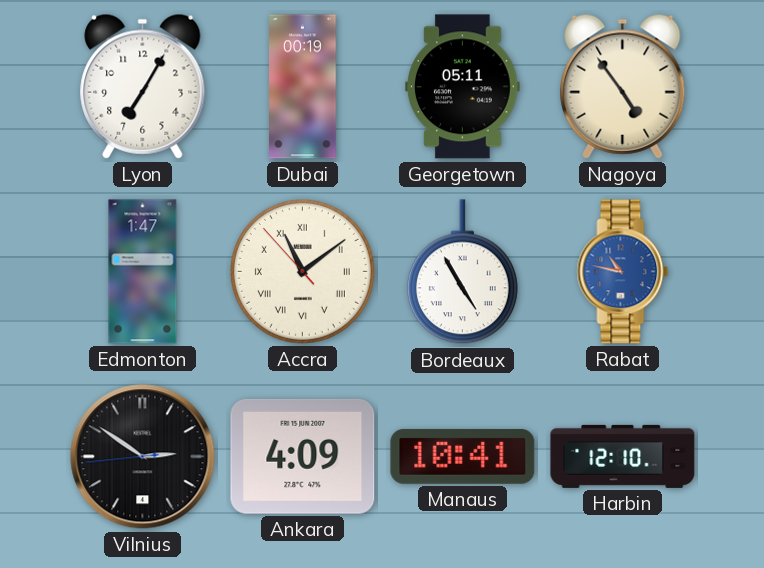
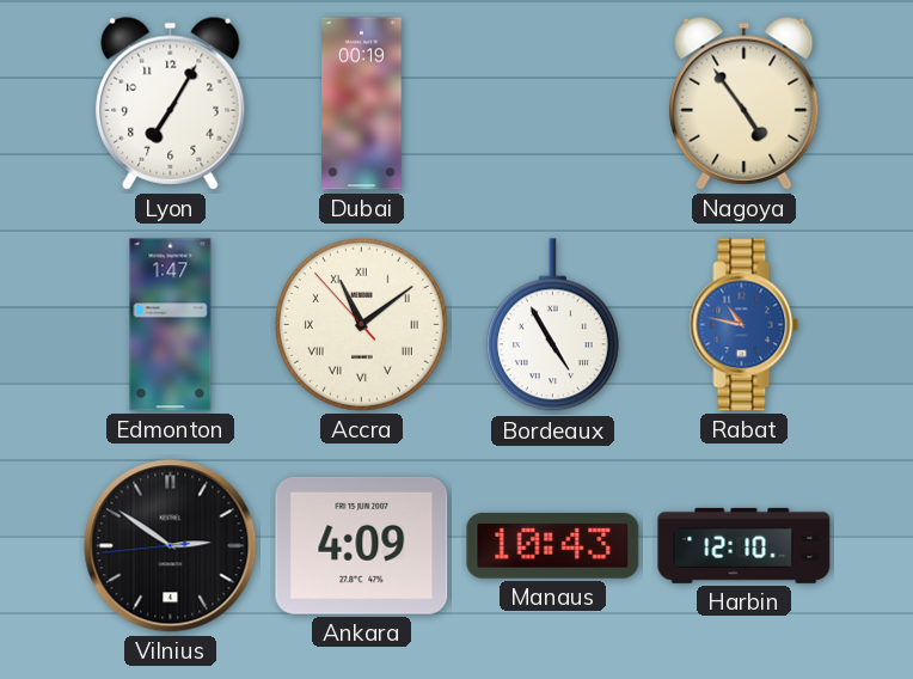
Georgetown: 05:11 -> none
Manaus: 10:41 -> 10:43
